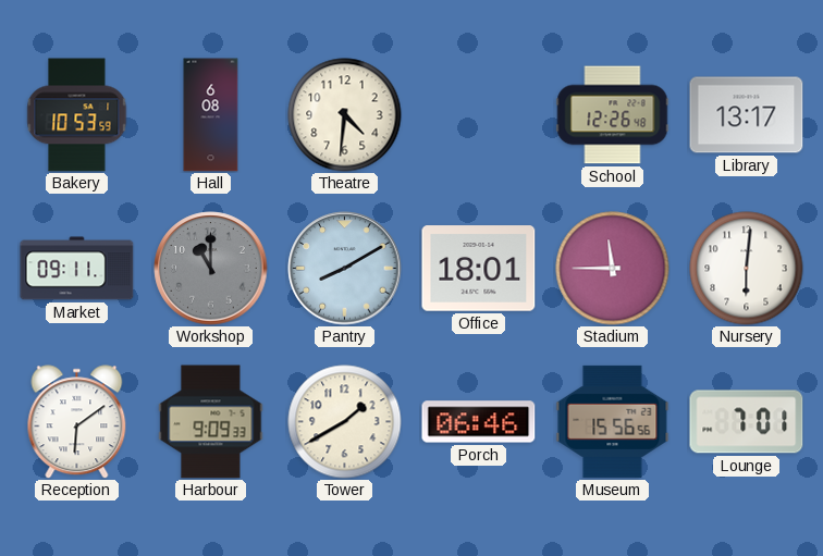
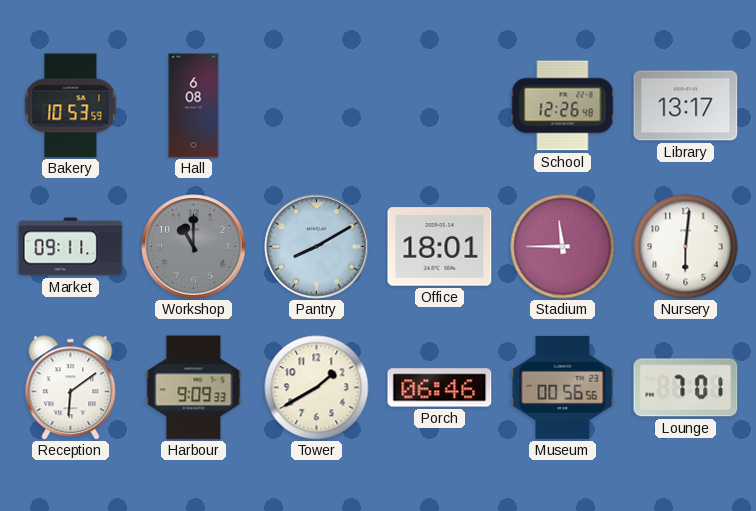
Theatre: 4:31 -> none
Museum: 15:56 -> 00:56
